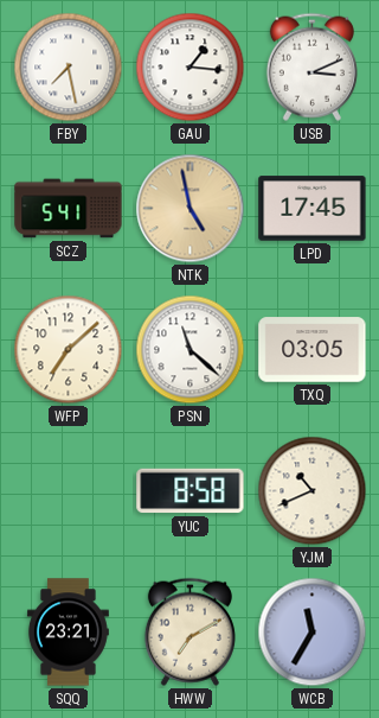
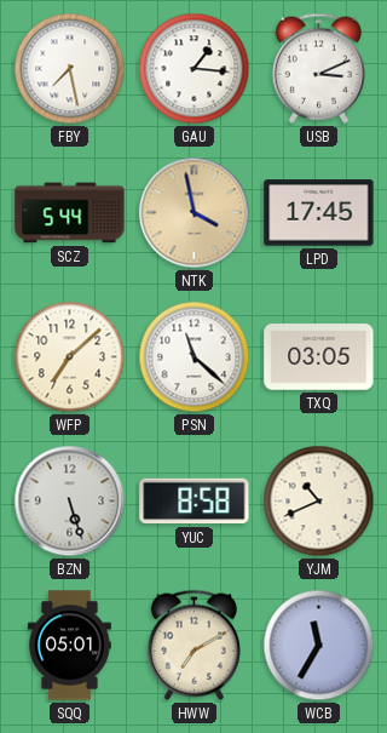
SCZ: 5:41 -> 5:44
NTK: 4:58 -> 3:58
BZN: none -> 5:27
SQQ: 23:21 -> 05:01
